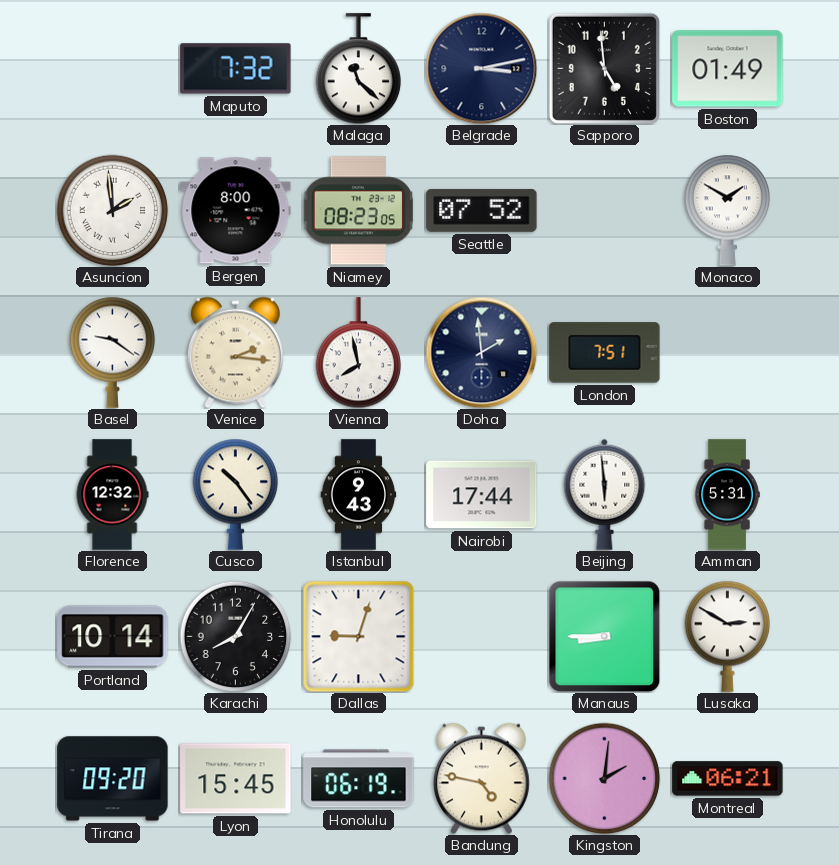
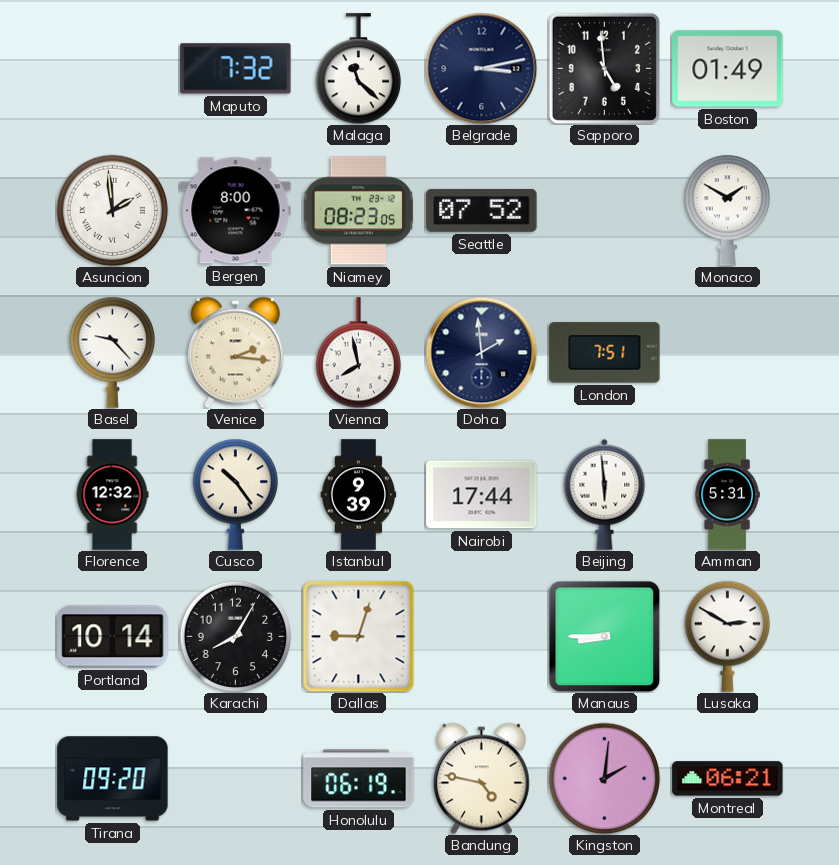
Basel: 9:21 -> 9:23
Istanbul: 9:43 -> 9:39
Lyon: 15:45 -> none
